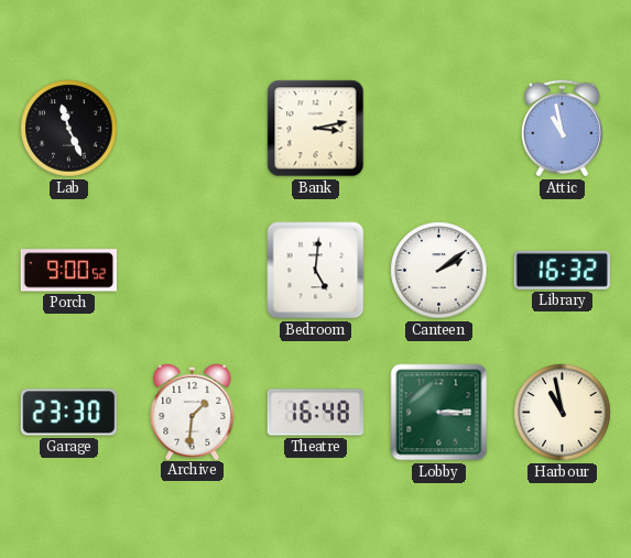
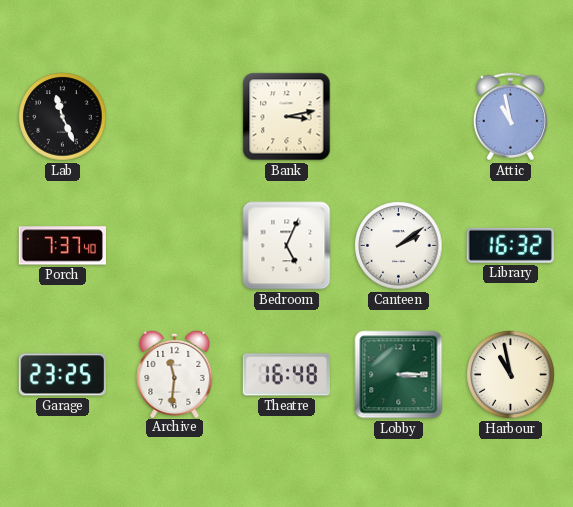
Porch: 9:00 -> 7:37
Bedroom: 5:01 -> 5:04
Garage: 23:30 -> 23:25
Archive: 1:31 -> 11:31
